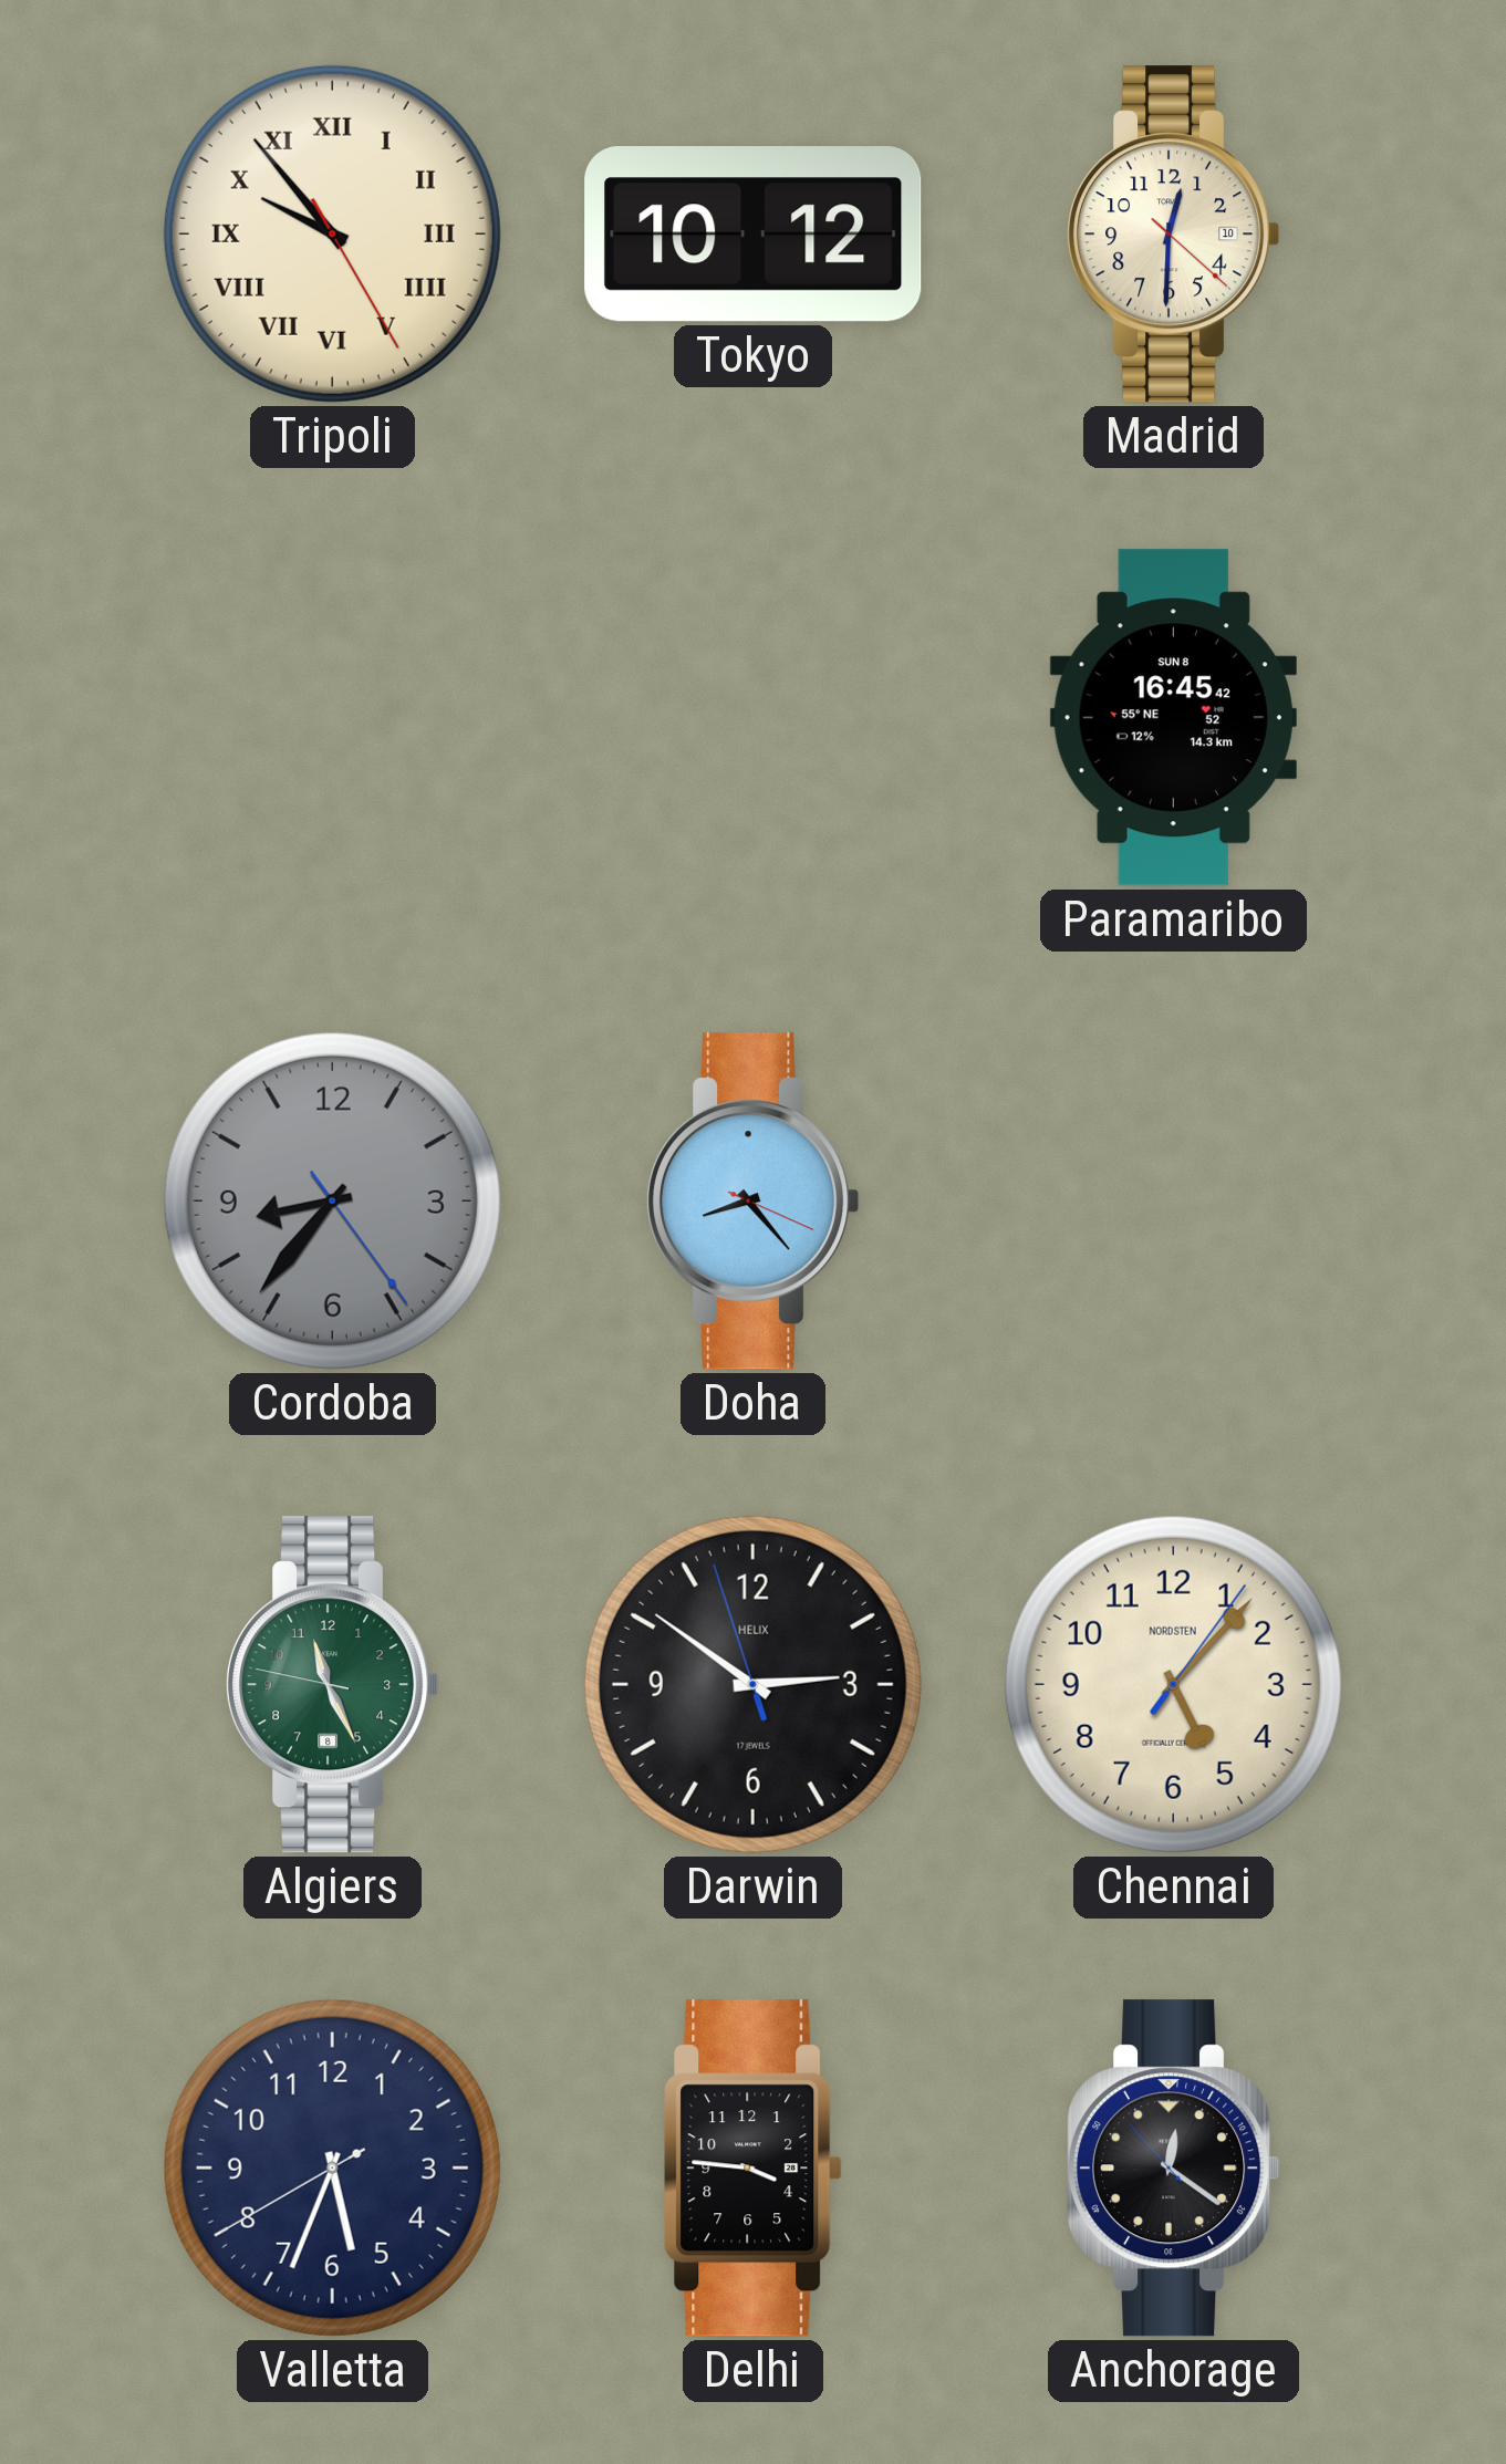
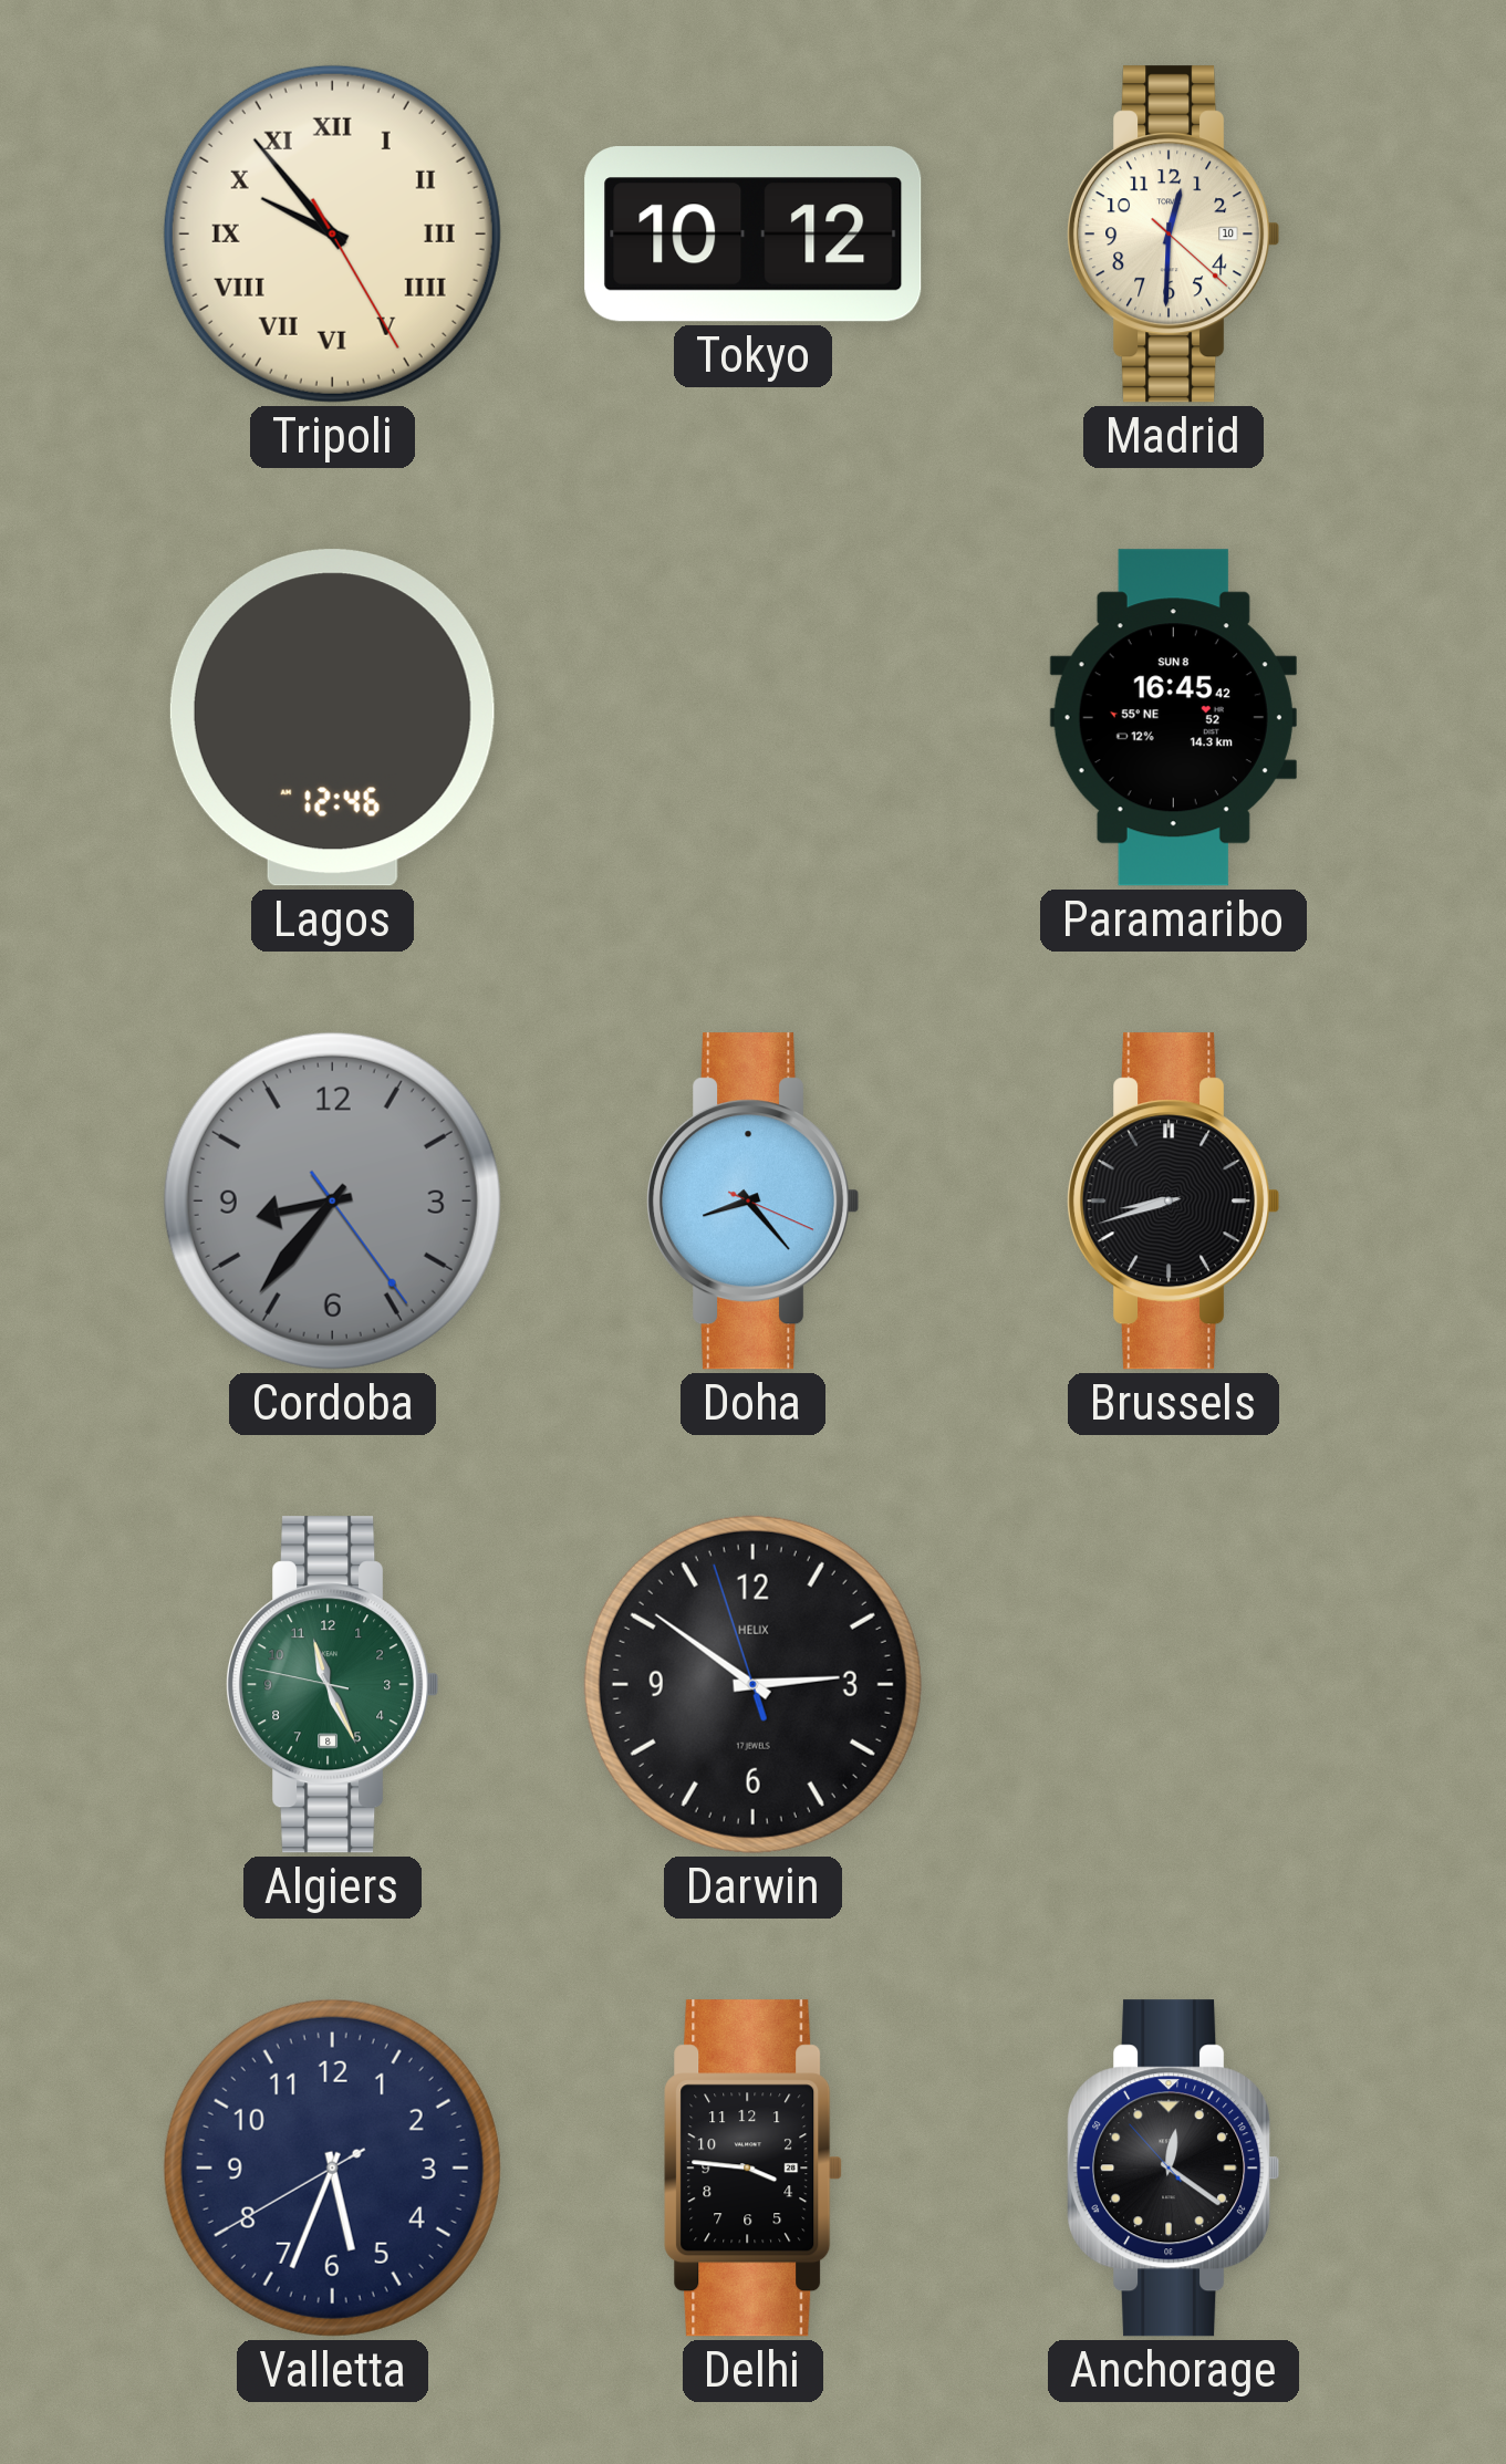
Lagos: none -> 12:46
Brussels: none -> 8:42
Chennai: 5:07 -> none
